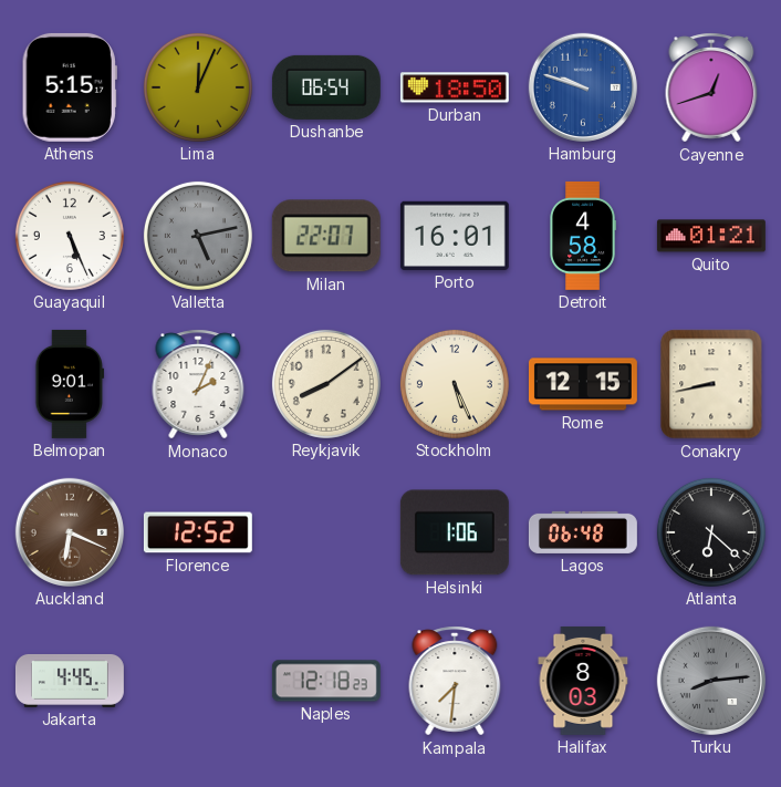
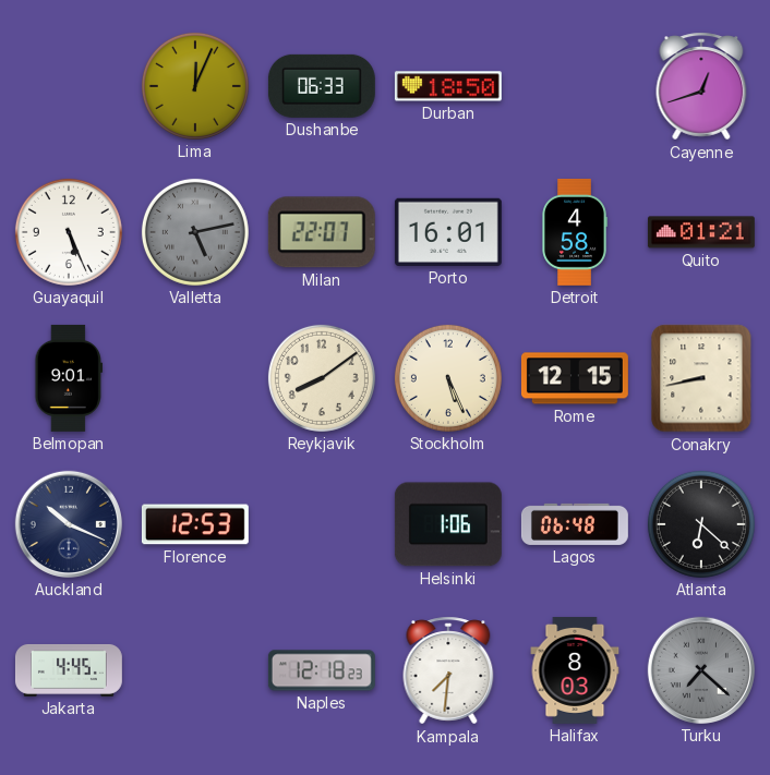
Athens: 5:15 -> none
Dushanbe: 06:54 -> 06:33
Hamburg: 9:48 -> none
Monaco: 2:04 -> none
Auckland: 6:19 -> 10:19
Auckland dial: brown -> navy
Florence: 12:52 -> 12:53
Turku: 8:14 -> 7:22
